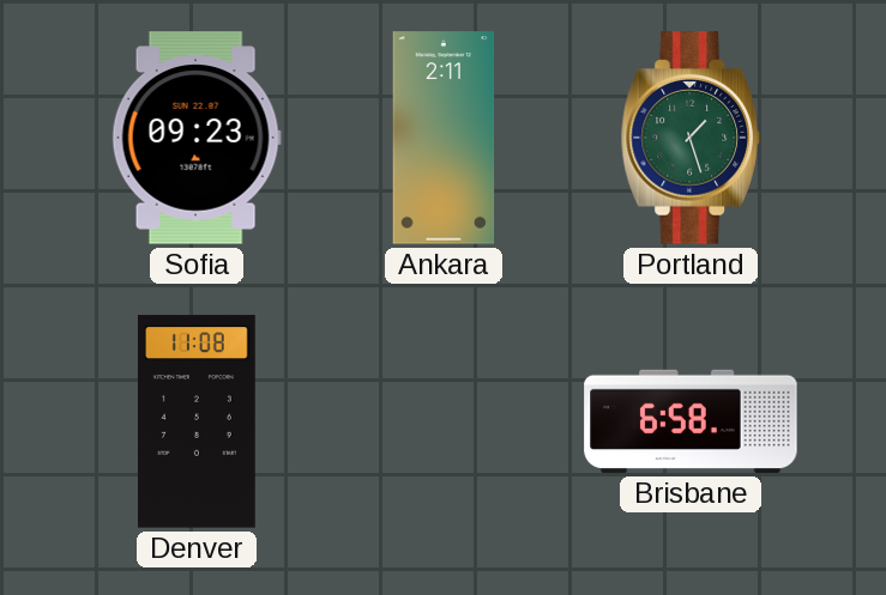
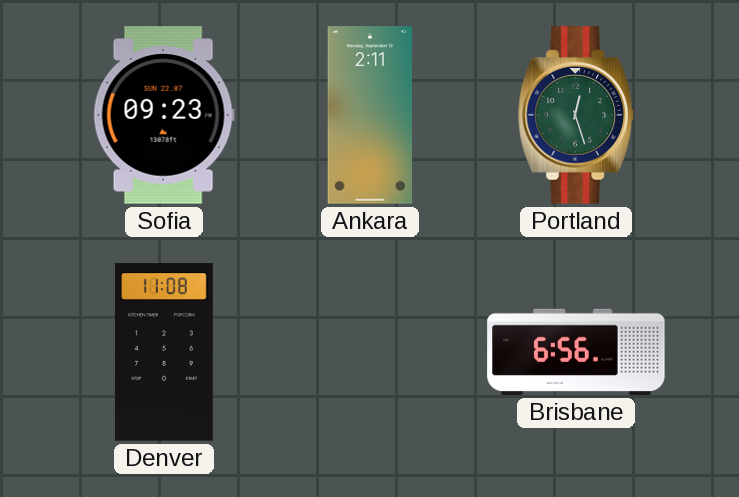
Portland: 1:27 -> 12:27
Brisbane: 6:58 -> 6:56
